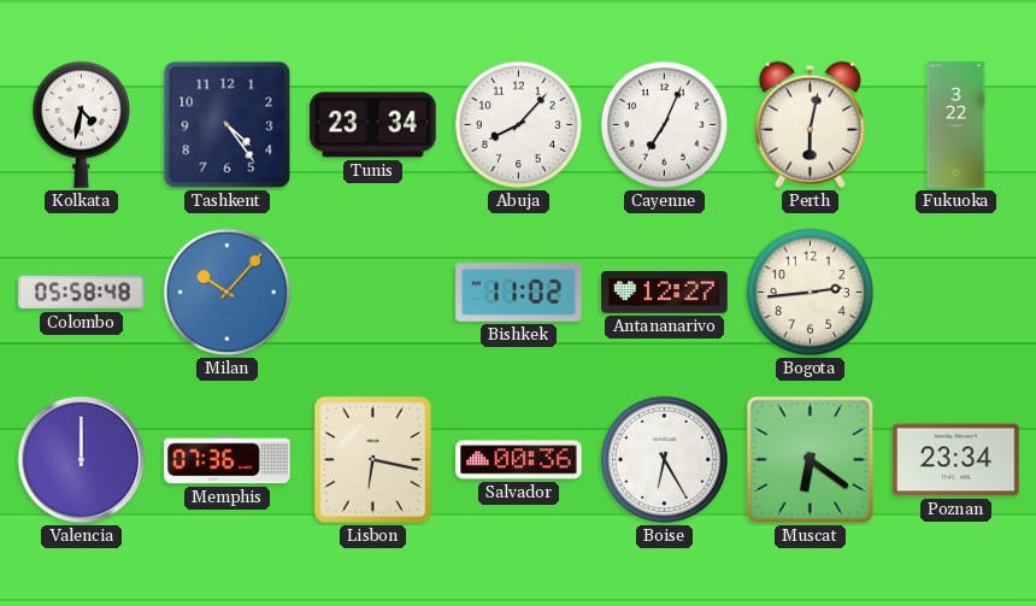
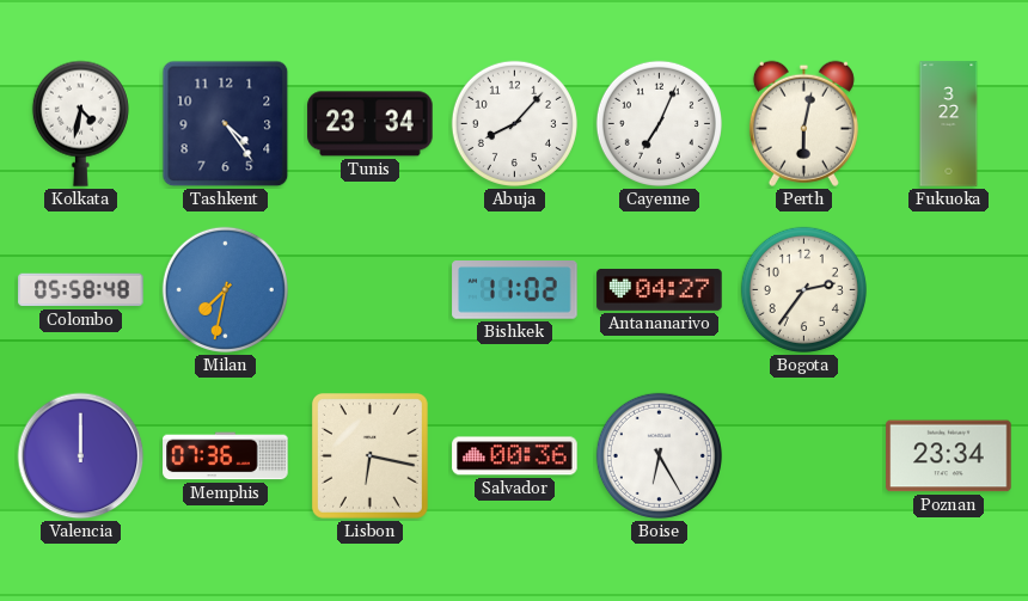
Milan: 10:07 -> 7:32
Antananarivo: 12:27 -> 04:27
Bogota: 2:44 -> 2:36
Muscat: 6:21 -> none
